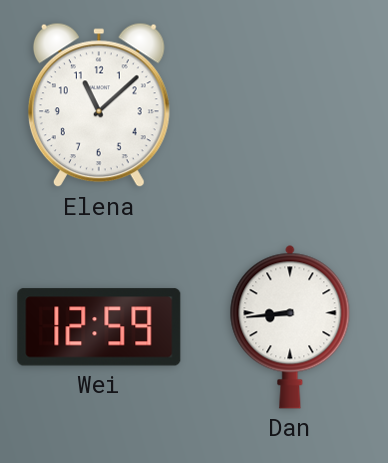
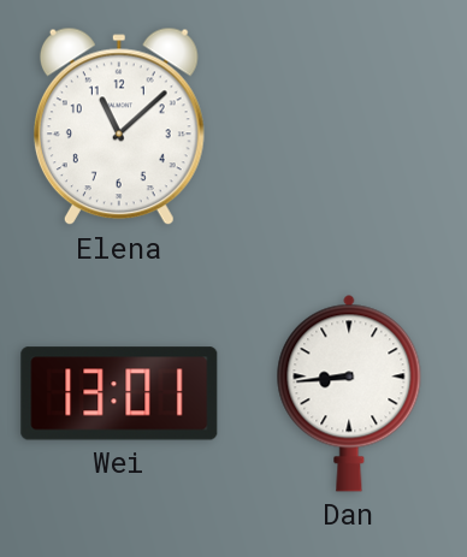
Wei: 12:59 -> 13:01
